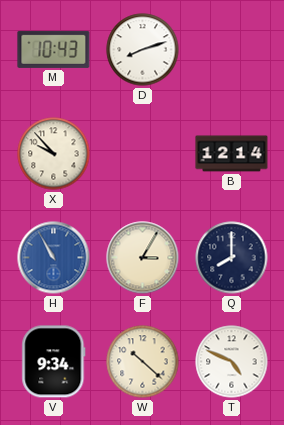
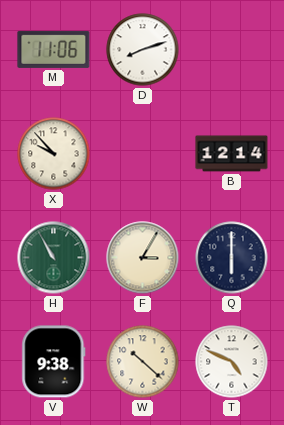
M: 10:43 -> 11:06
H dial: blue -> green
Q: 8:00 -> 6:00
V: 9:34 -> 9:38
